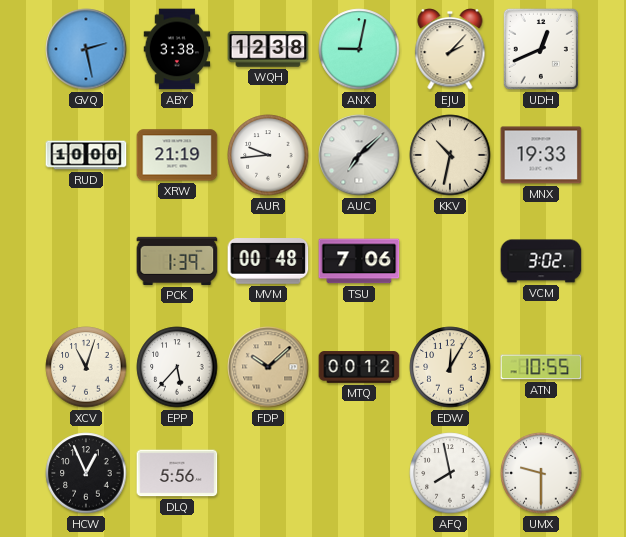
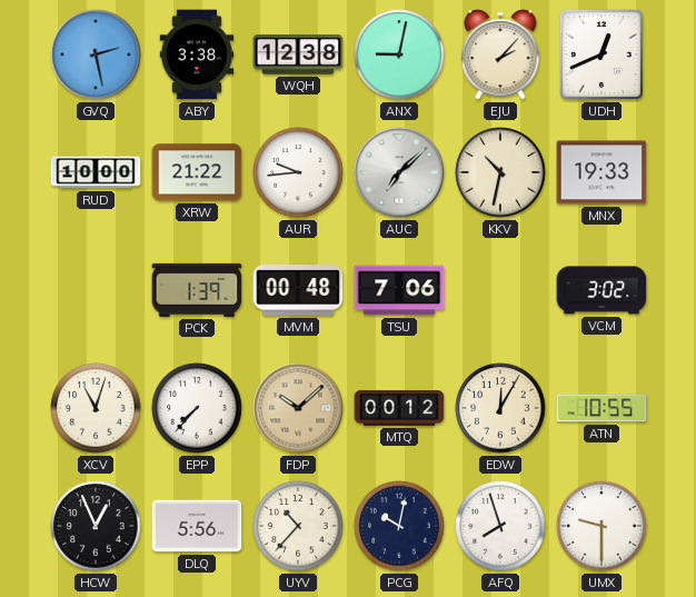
XRW: 21:19 -> 21:22
EPP: 5:37 -> 7:37
UYV: none -> 10:37
PCG: none -> 10:02
AFQ: 7:58 -> 7:57
